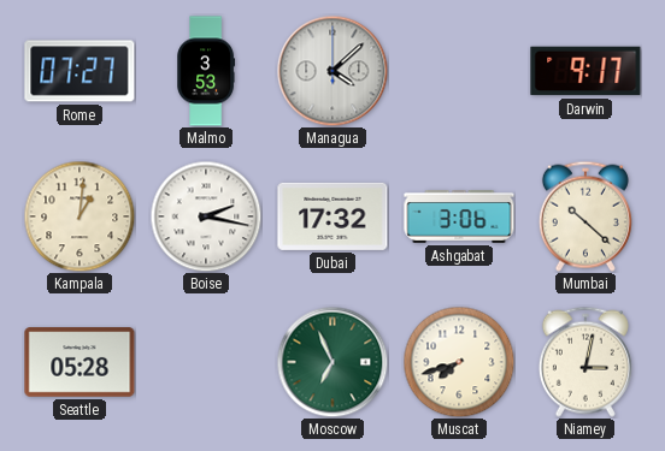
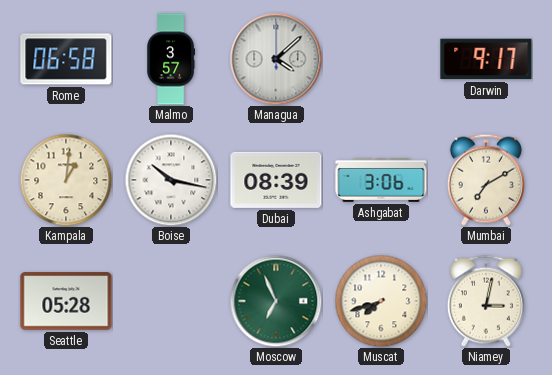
Rome: 07:27 -> 06:58
Malmo: 3:53 -> 3:57
Boise: 2:17 -> 10:17
Dubai: 17:32 -> 08:39
Mumbai: 10:22 -> 7:10
